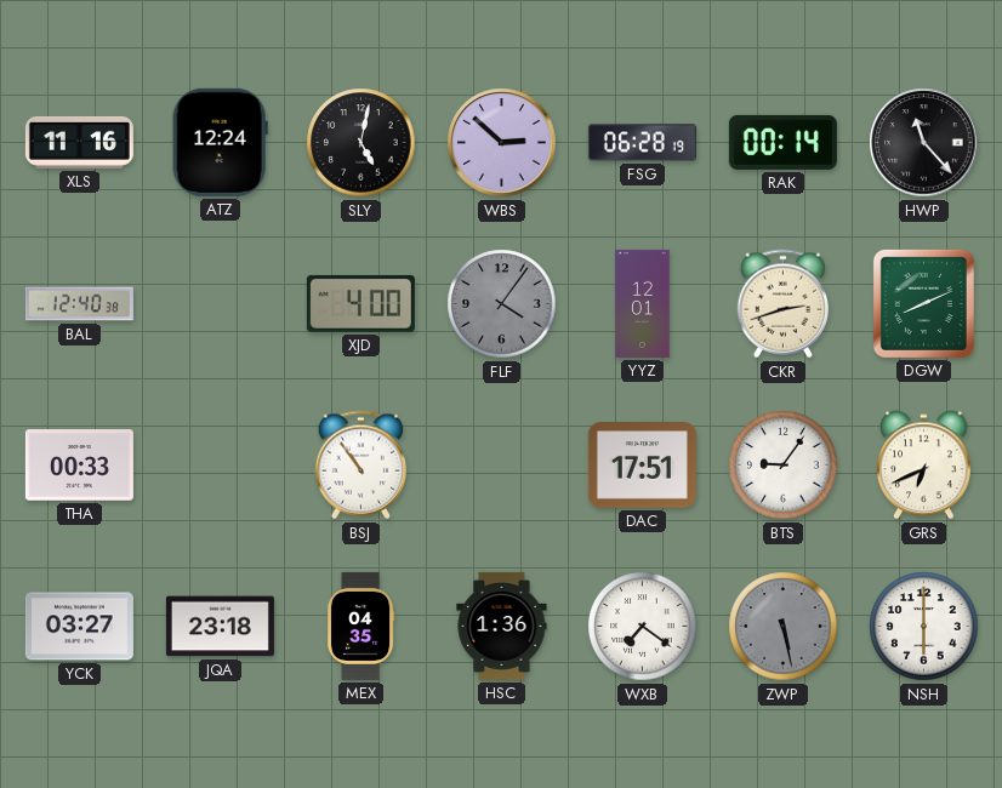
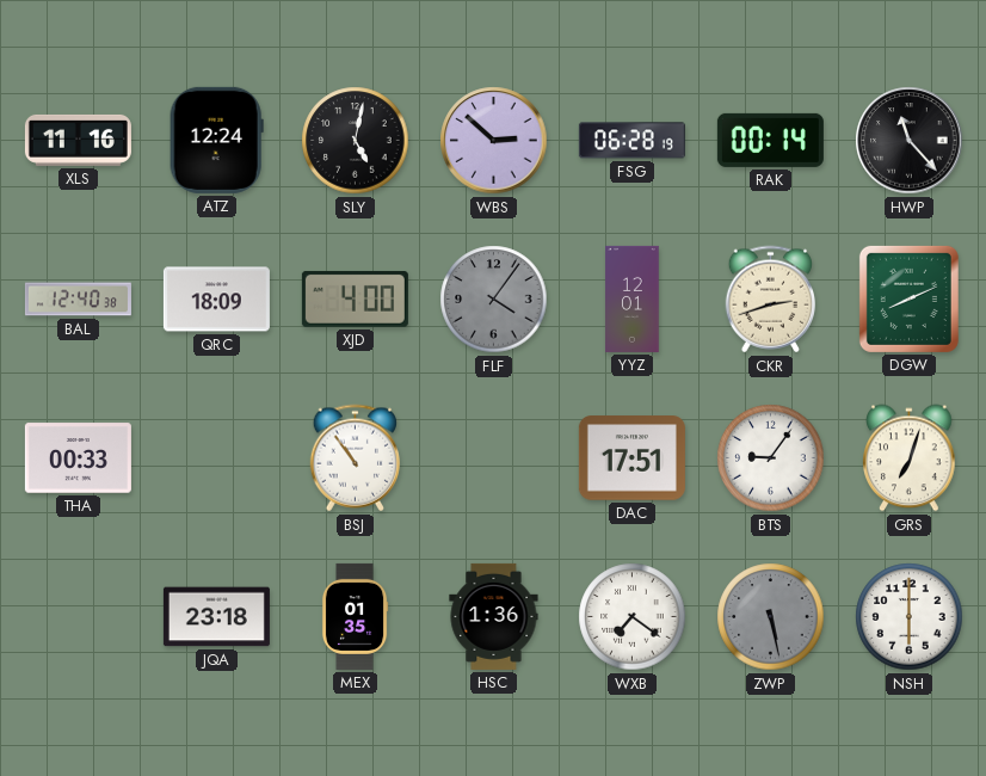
QRC: none -> 18:09
GRS: 6:41 -> 7:03
YCK: 03:27 -> none
MEX: 04:35 -> 01:35
